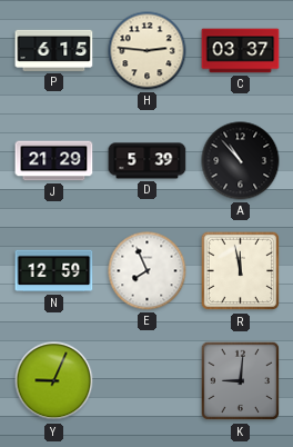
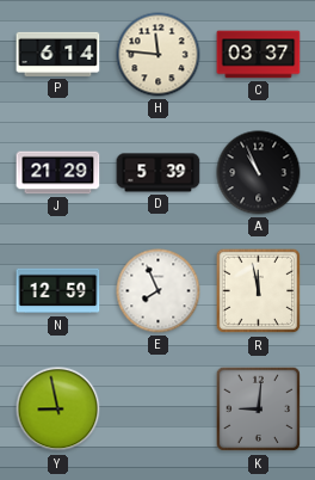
P: 6:15 -> 6:14
H: 2:46 -> 11:46
A: 10:53 -> 10:56
Y: 9:04 -> 8:58
